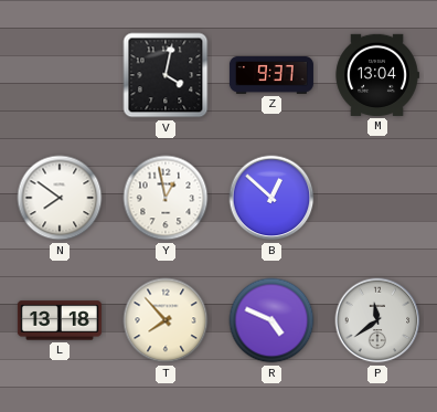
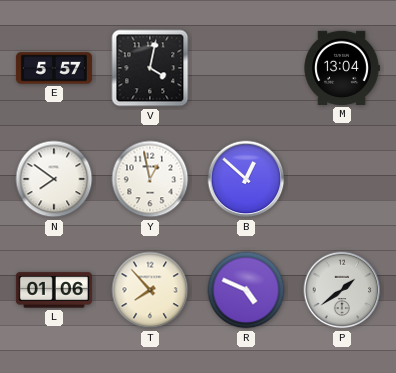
E: none -> 5:57
Z: 9:37 -> none
L: 13:18 -> 01:06
P: 11:39 -> 1:39
